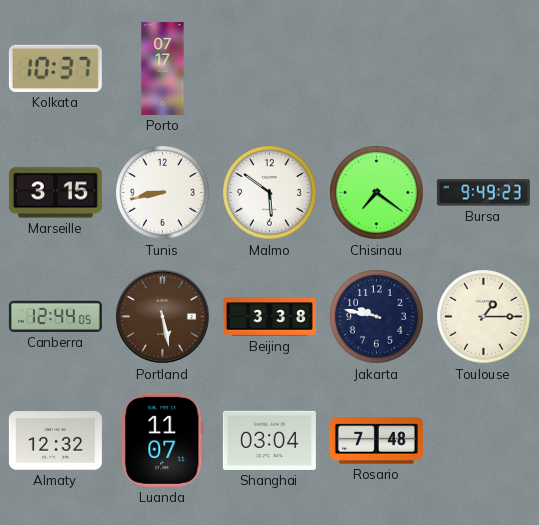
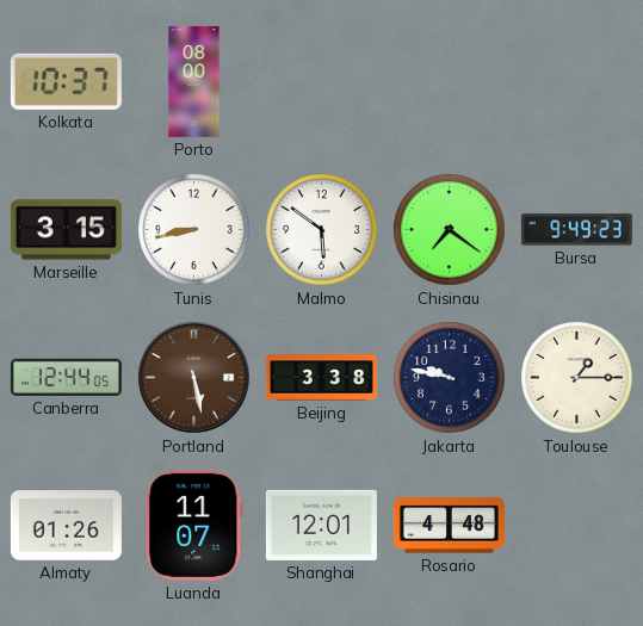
Porto: 07:17 -> 08:00
Almaty: 12:32 -> 01:26
Shanghai: 03:04 -> 12:01
Rosario: 7:48 -> 4:48
